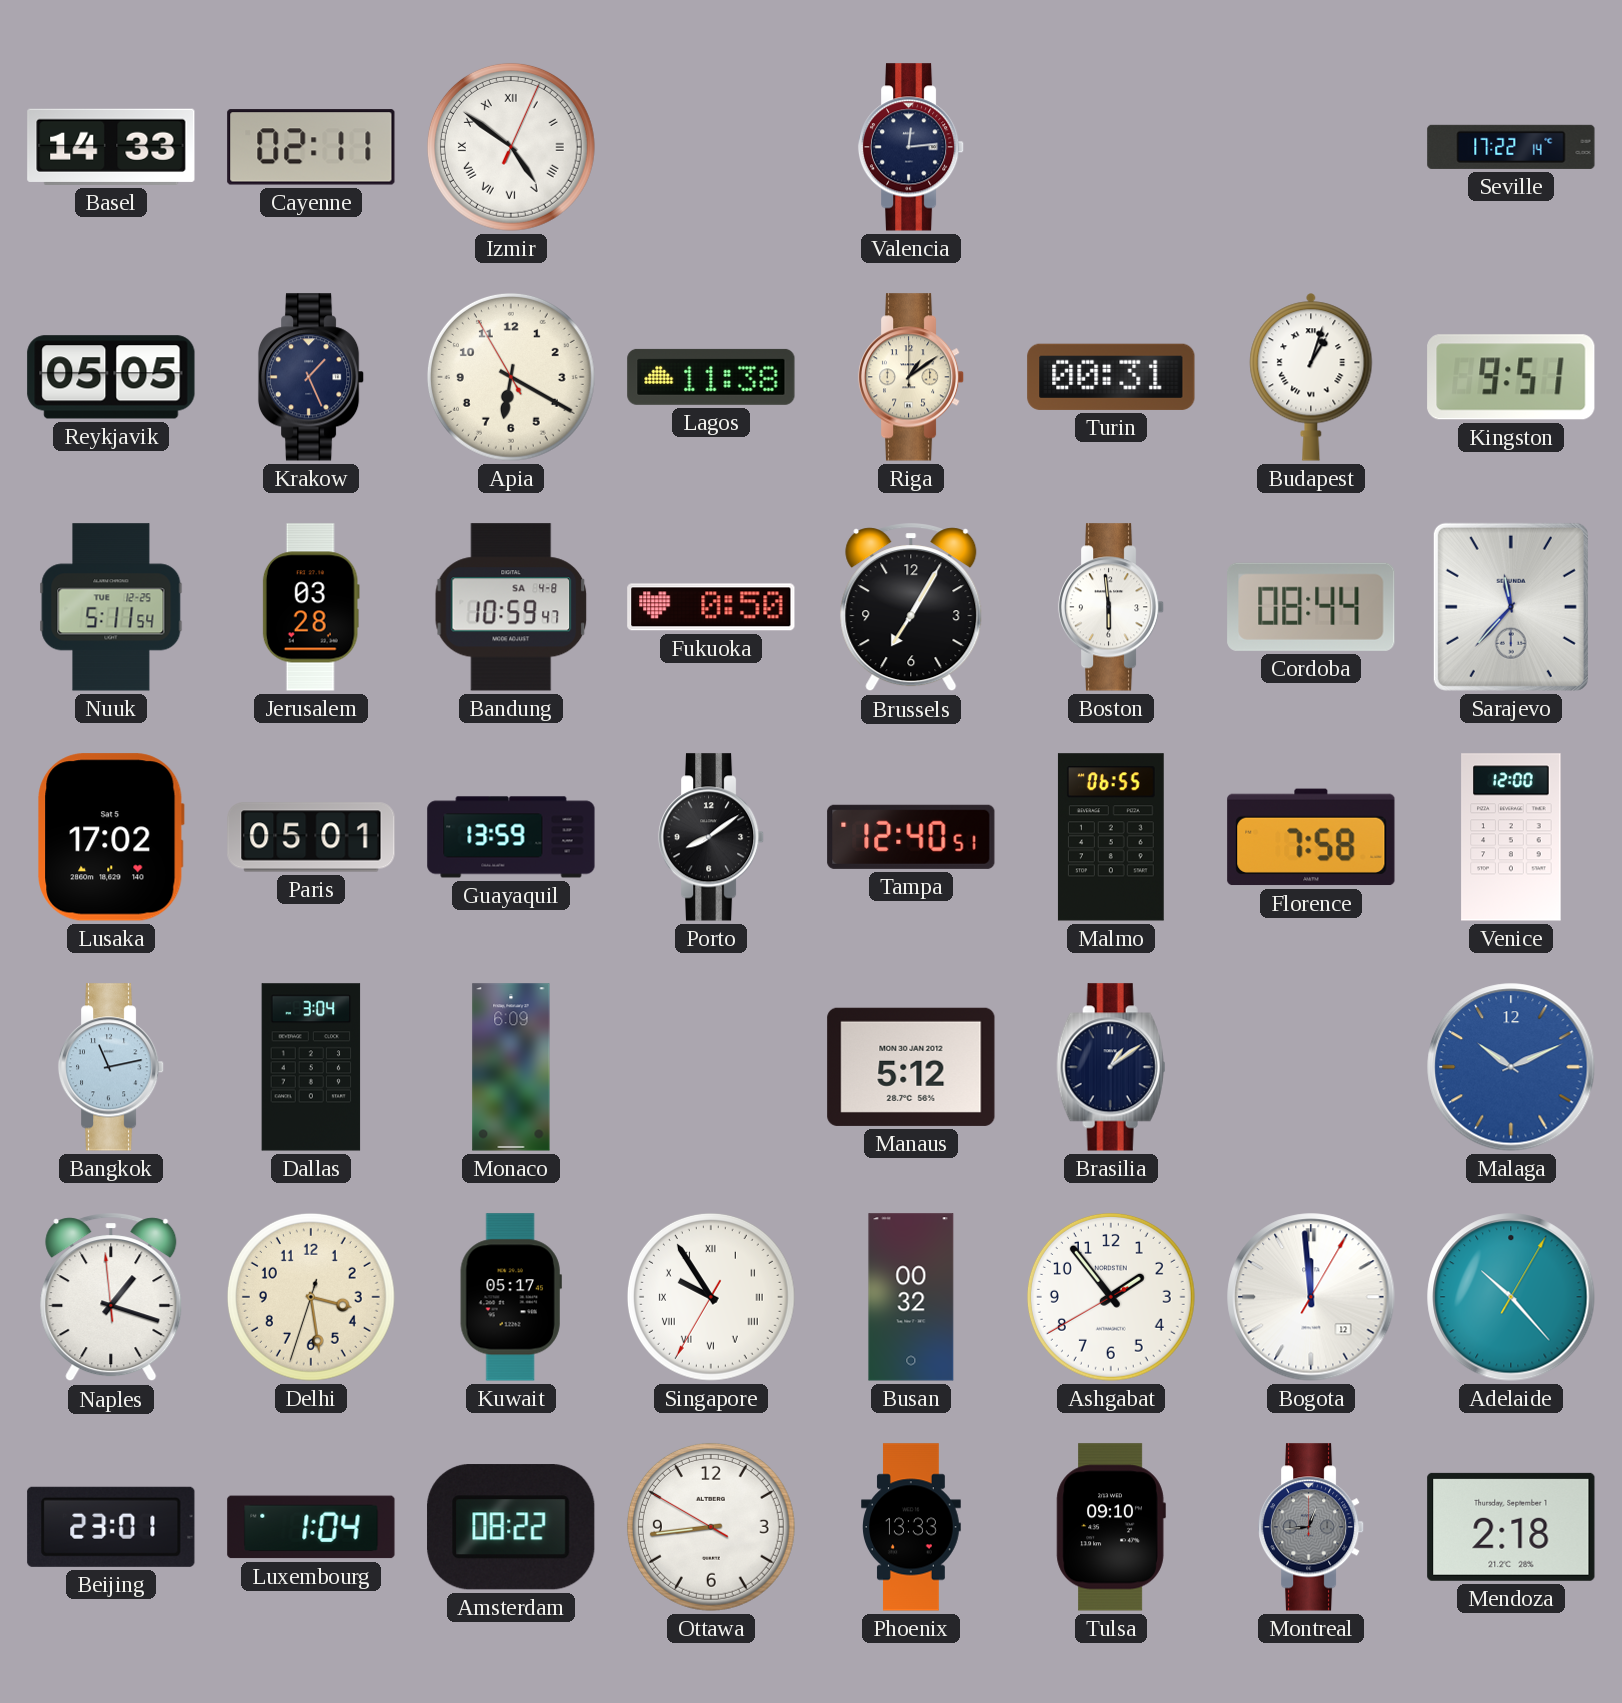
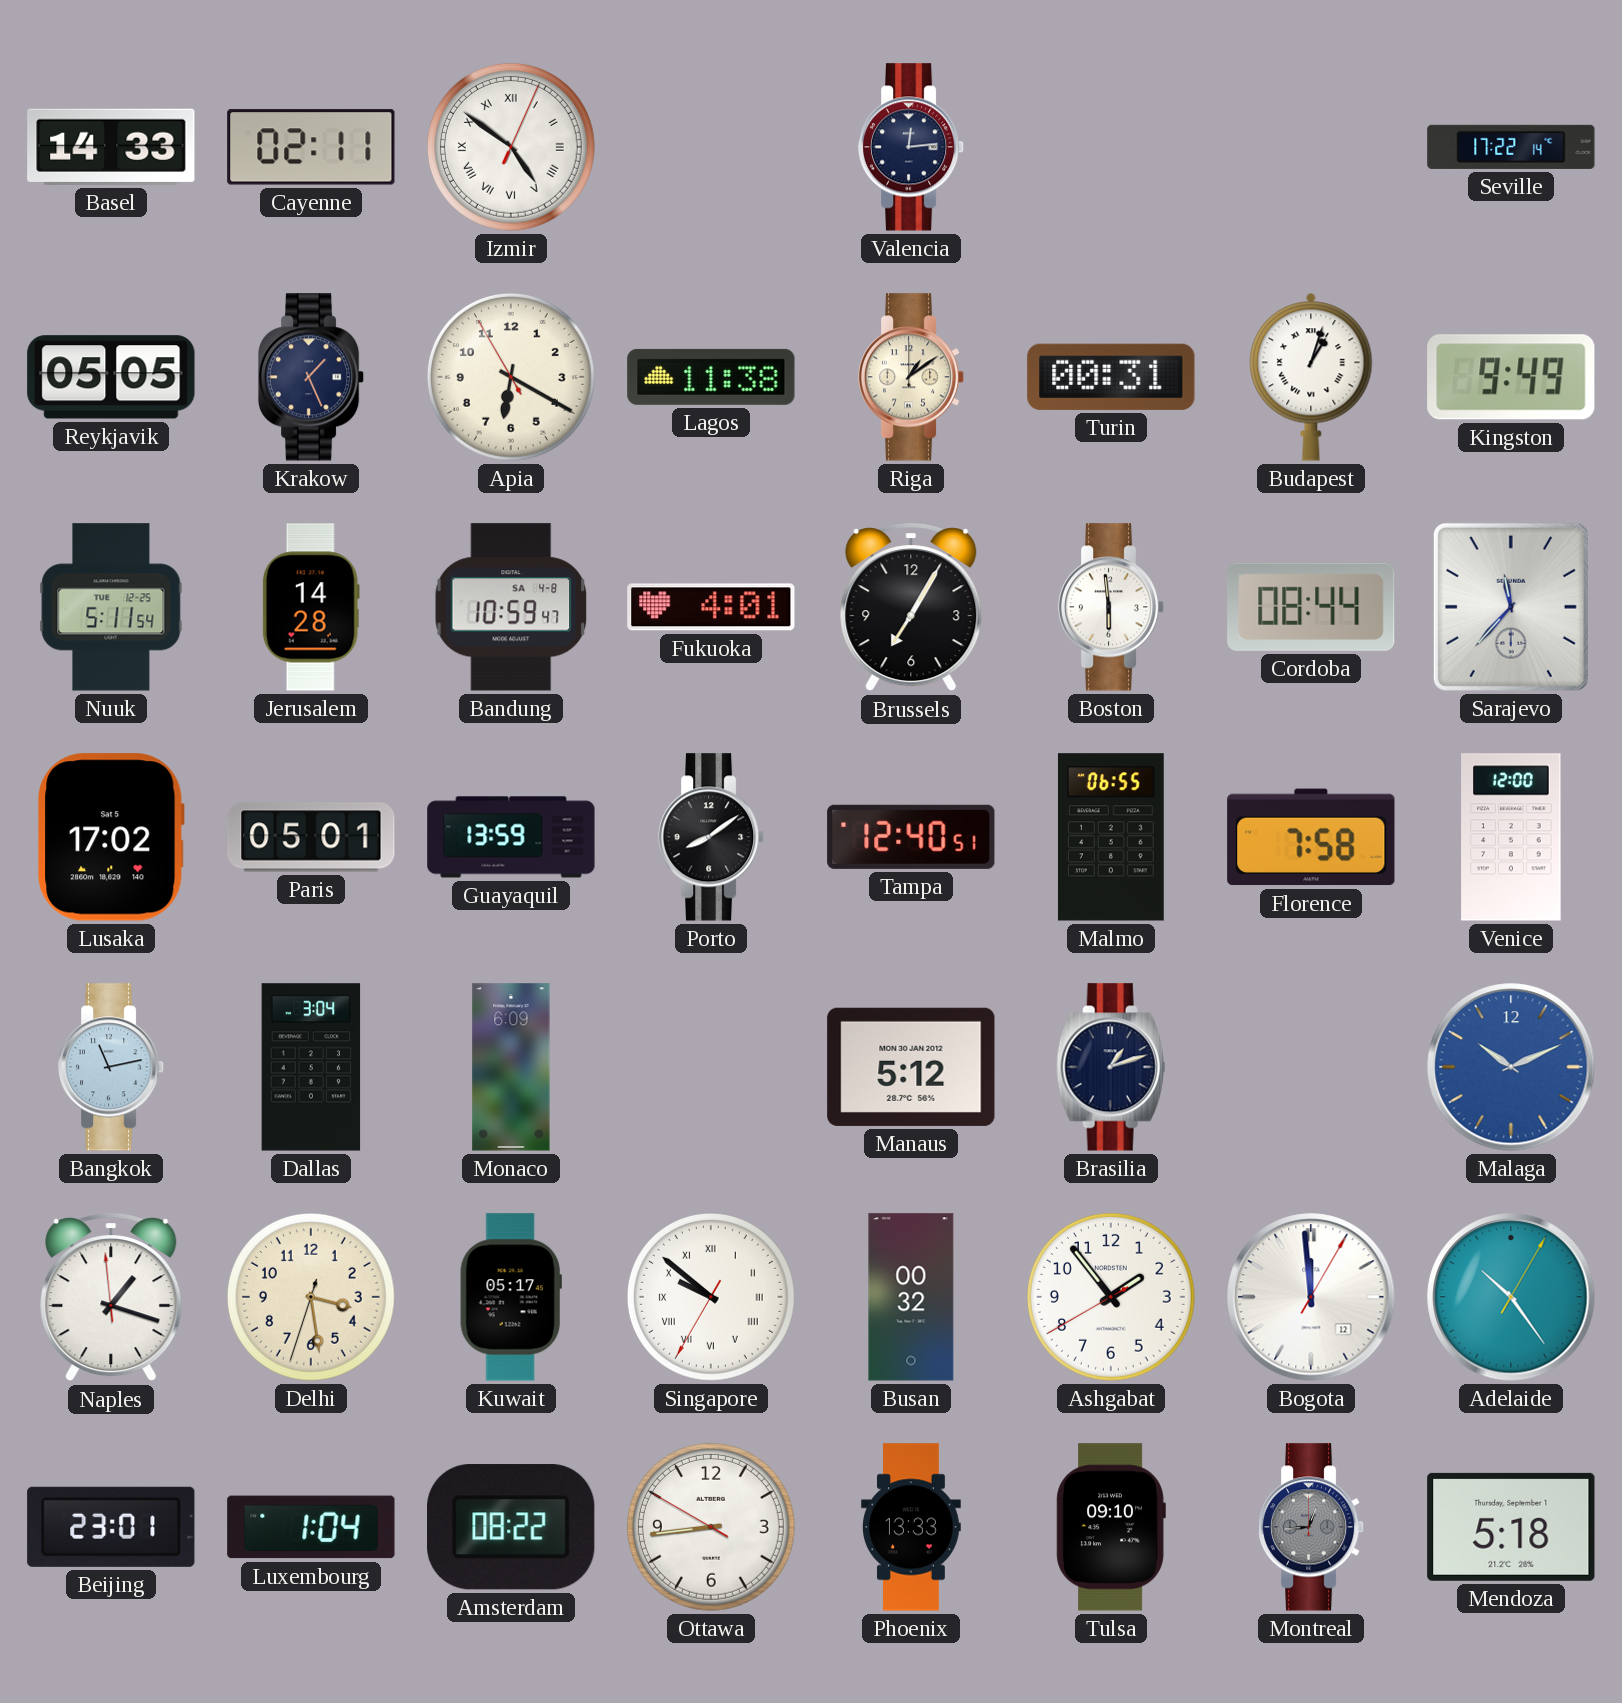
Kingston: 9:51 -> 9:49
Jerusalem: 03:28 -> 14:28
Fukuoka: 0:50 -> 4:01
Brasilia: 1:09 -> 1:12
Singapore: 9:54 -> 9:51
Adelaide: 10:23 -> 10:24
Mendoza: 2:18 -> 5:18
